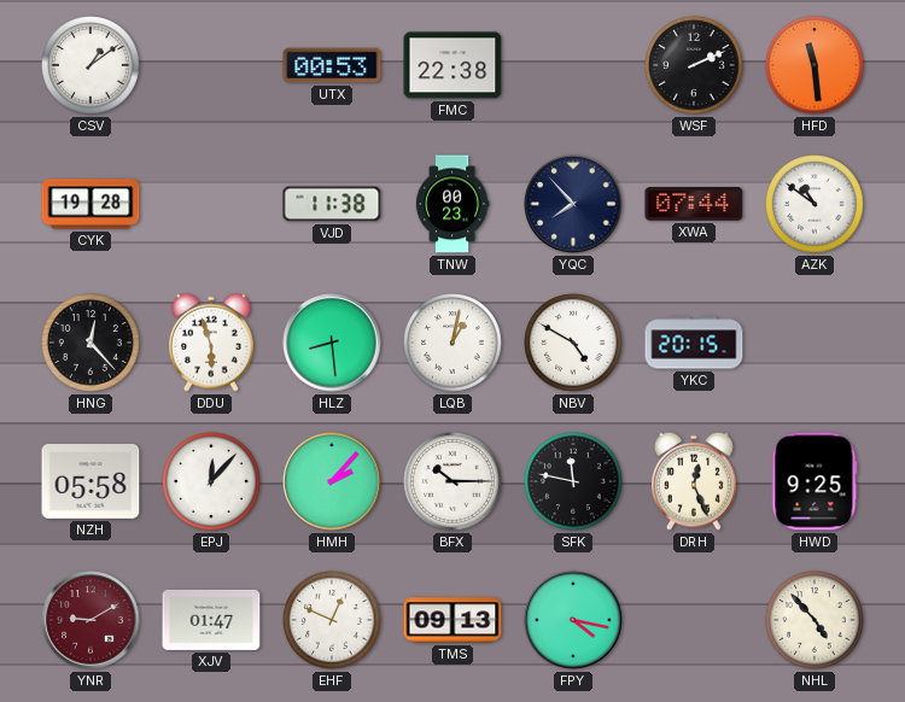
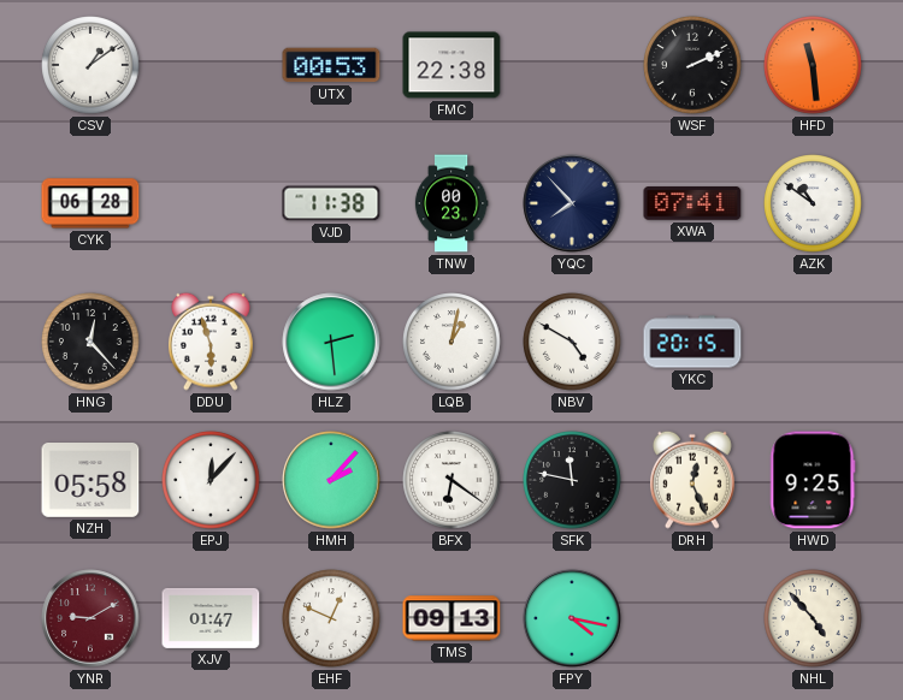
CYK: 19:28 -> 06:28
XWA: 07:44 -> 07:41
HLZ: 8:29 -> 2:29
BFX: 10:15 -> 6:21
